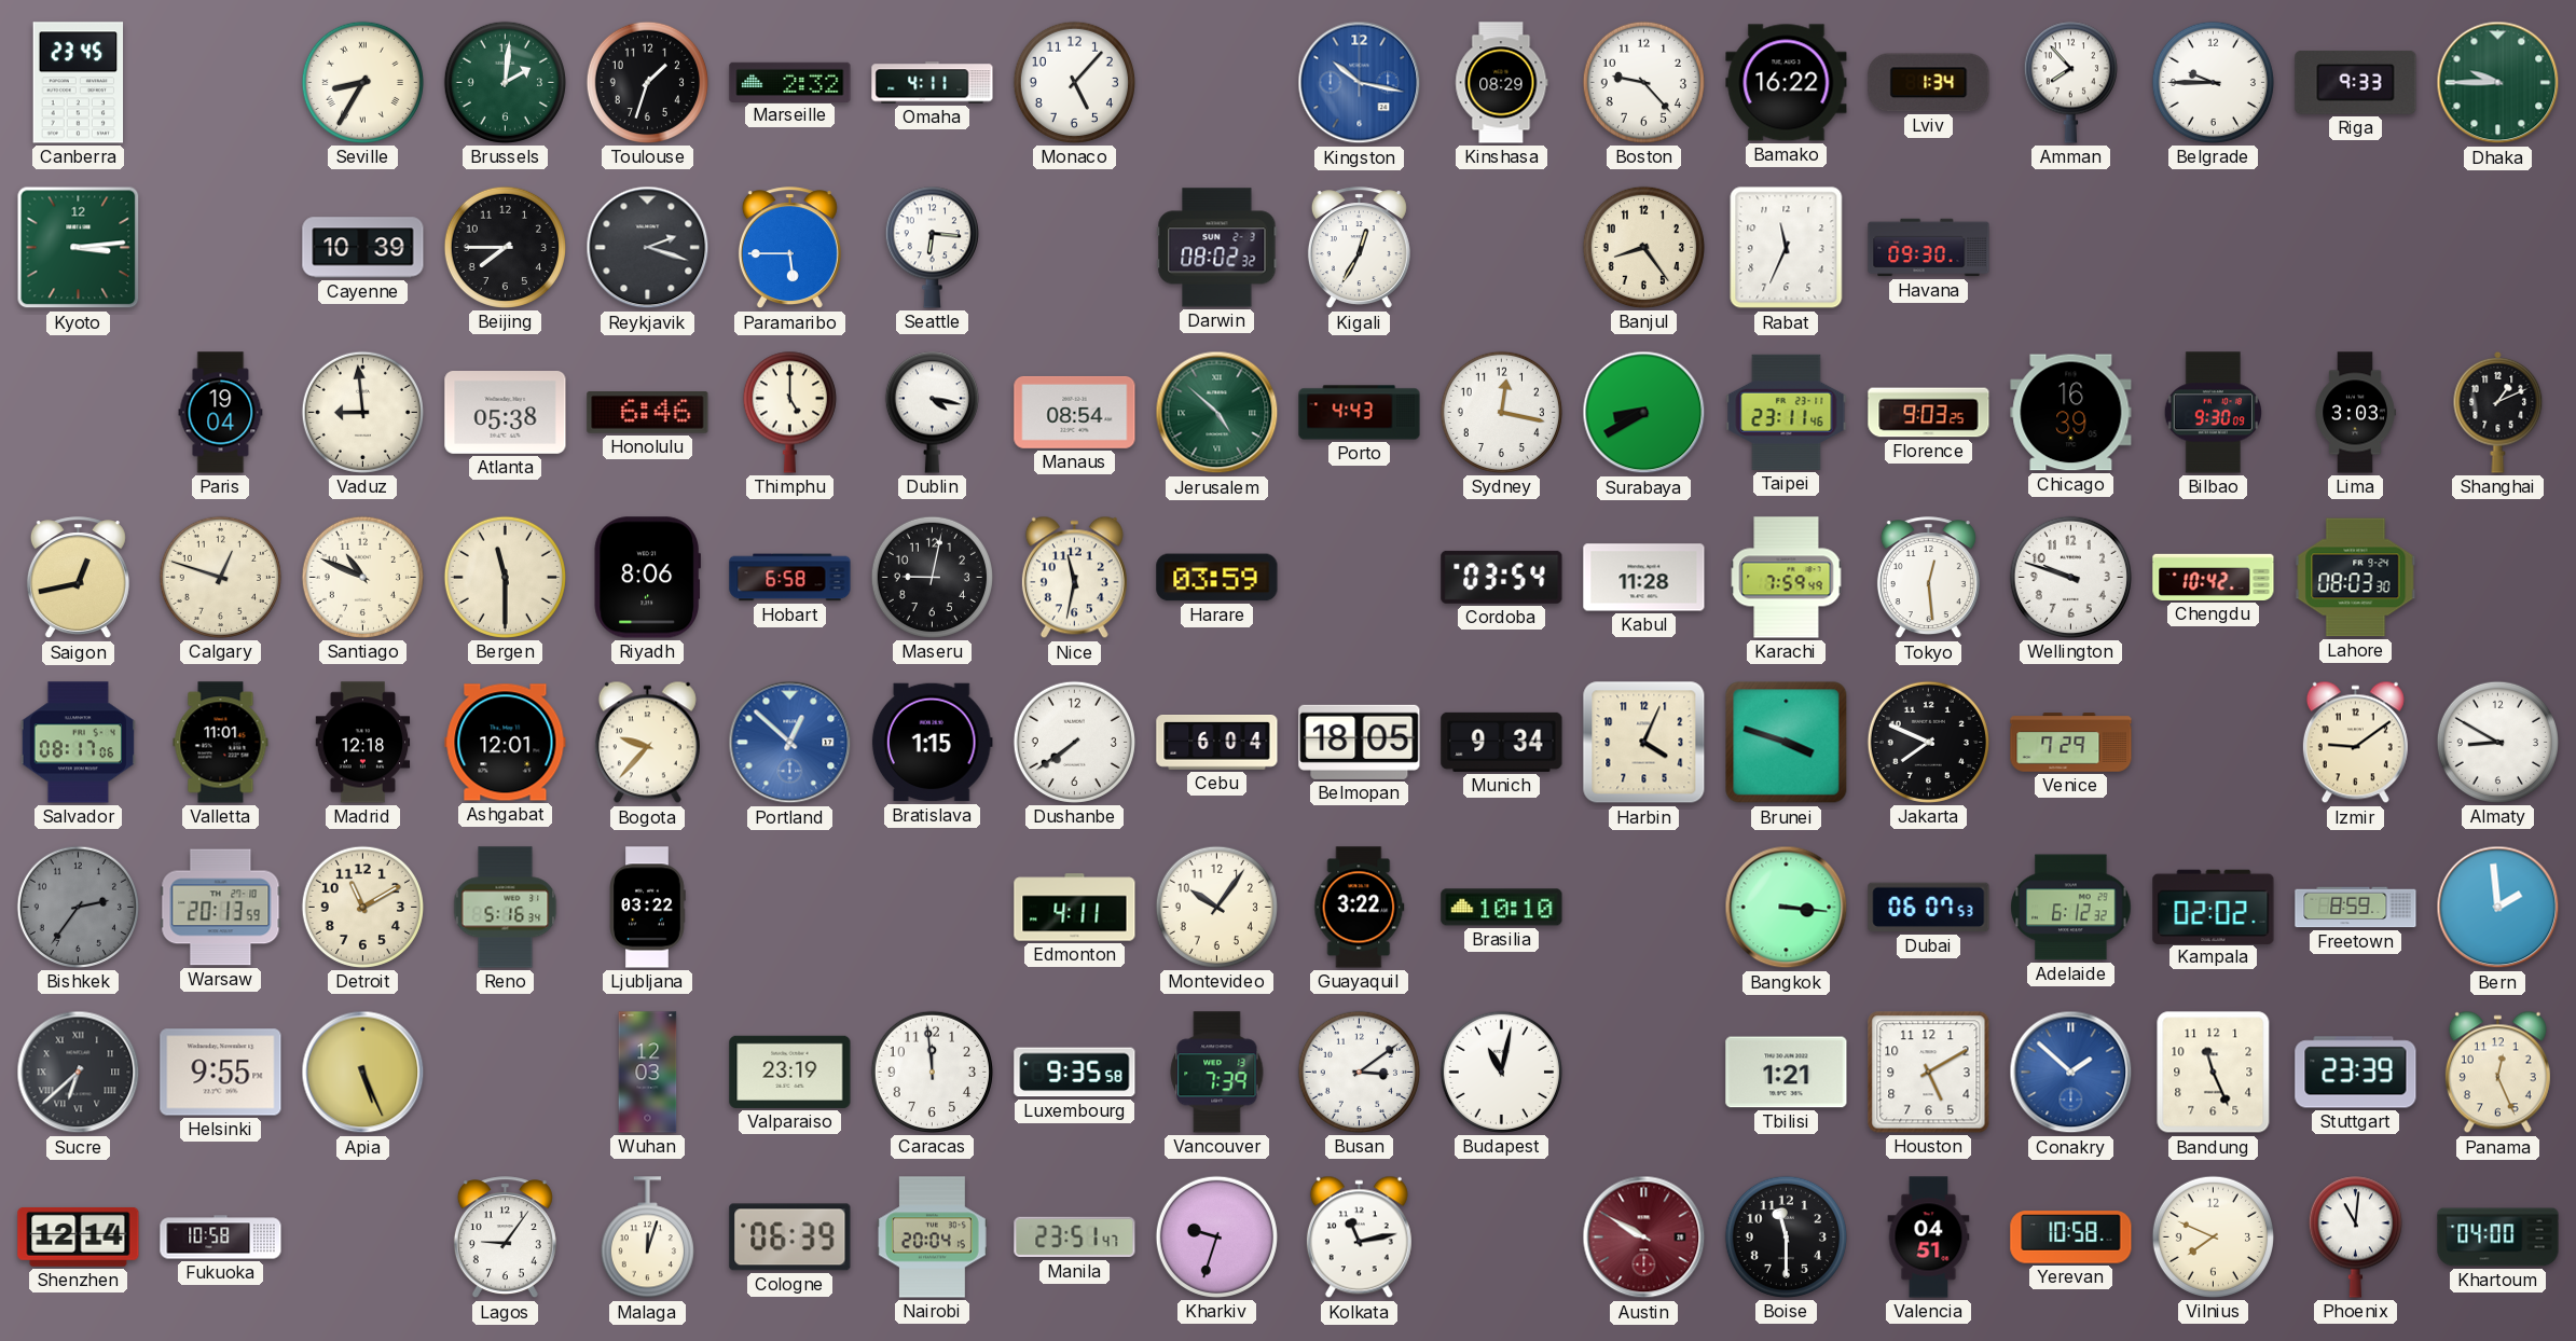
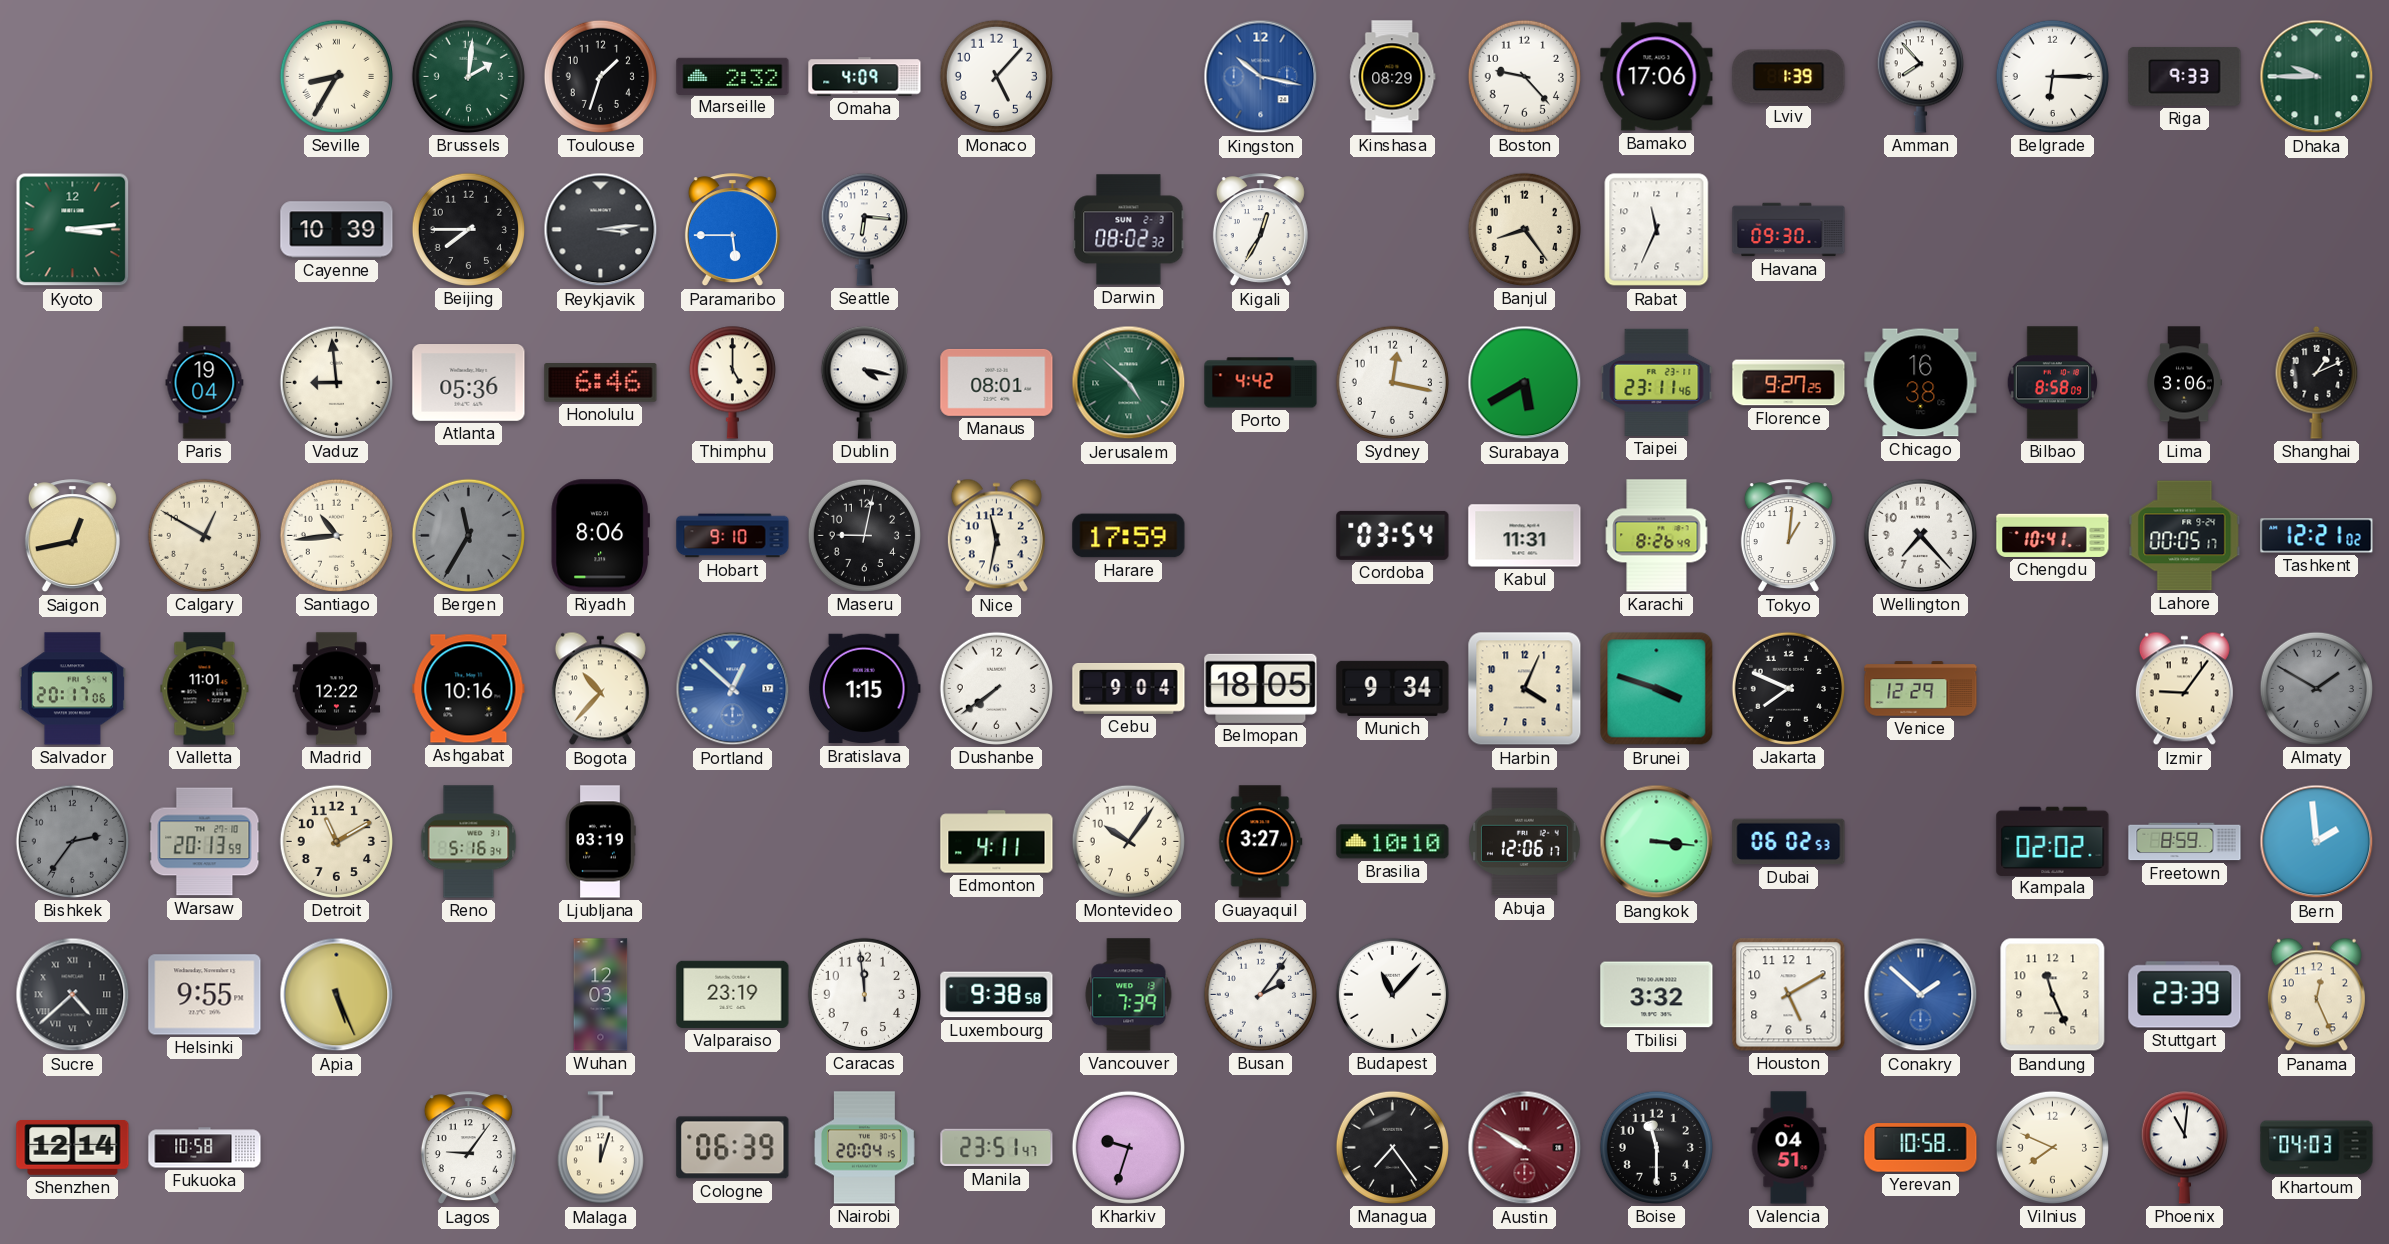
Canberra: 23:45 -> none
Omaha: 4:11 -> 4:09
Bamako: 16:22 -> 17:06
Lviv: 1:34 -> 1:39
Belgrade: 9:45 -> 6:15
Reykjavik: 2:18 -> 3:14
Atlanta: 05:38 -> 05:36
Manaus: 08:54 -> 08:01
Porto: 4:43 -> 4:42
Surabaya: 8:40 -> 5:40
Florence: 9:03 -> 9:27
Chicago: 16:39 -> 16:38
Bilbao: 9:30 -> 8:58
Lima: 3:03 -> 3:06
Calgary: 12:48 -> 12:50
Santiago: 10:49 -> 10:44
Bergen: 11:30 -> 11:35
Bergen dial: cream -> grey
Hobart: 6:58 -> 9:10
Harare: 03:59 -> 17:59
Kabul: 11:28 -> 11:31
Karachi: 7:59 -> 8:26
Tokyo: 12:29 -> 1:01
Wellington: 9:48 -> 7:23
Chengdu: 10:42 -> 10:41
Lahore: 08:03 -> 00:05
Tashkent: none -> 12:21
Salvador: 08:17 -> 20:17
Madrid: 12:18 -> 12:22
Ashgabat: 12:01 -> 10:16
Bogota: 9:37 -> 10:37
Cebu: 6:04 -> 9:04
Venice: 7:29 -> 12:29
Izmir: 9:09 -> 9:06
Almaty: 8:50 -> 1:50
Almaty dial: white -> grey
Ljubljana: 03:22 -> 03:19
Guayaquil: 3:22 -> 3:27
Abuja: none -> 12:06
Dubai: 06:07 -> 06:02
Adelaide: 6:12 -> none
Sucre: 6:38 -> 4:38
Luxembourg: 9:35 -> 9:38
Busan: 3:09 -> 2:06
Budapest: 11:02 -> 11:07
Tbilisi: 1:21 -> 3:32
Kolkata: 11:13 -> none
Managua: none -> 7:24
Khartoum: 04:00 -> 04:03
